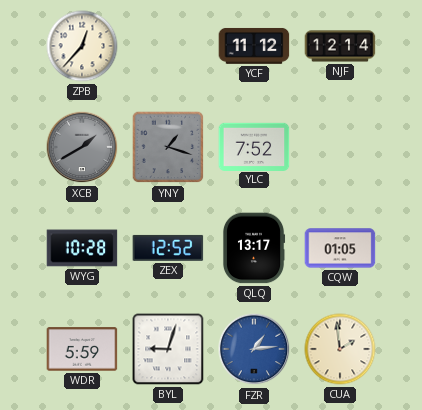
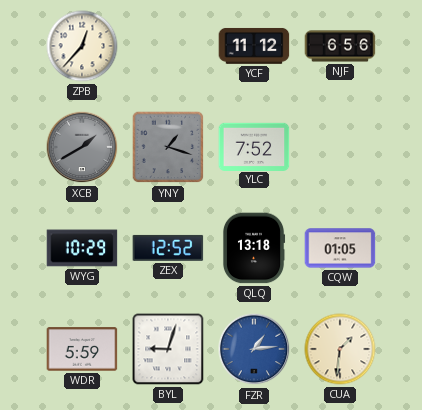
NJF: 12:14 -> 6:56
WYG: 10:28 -> 10:29
QLQ: 13:17 -> 13:18
CUA: 1:59 -> 1:31
